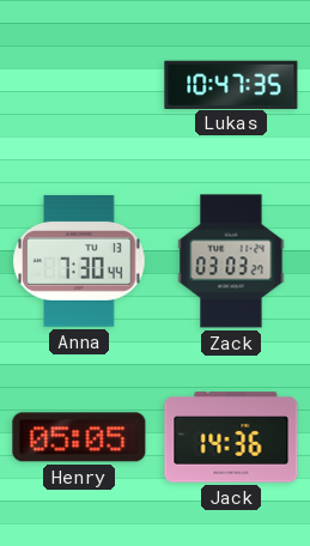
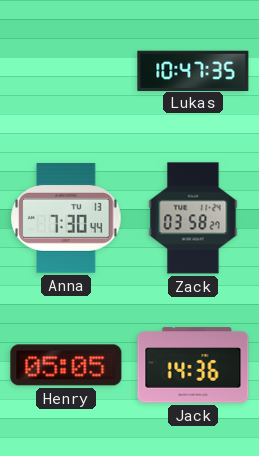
Zack: 03:03 -> 03:58
